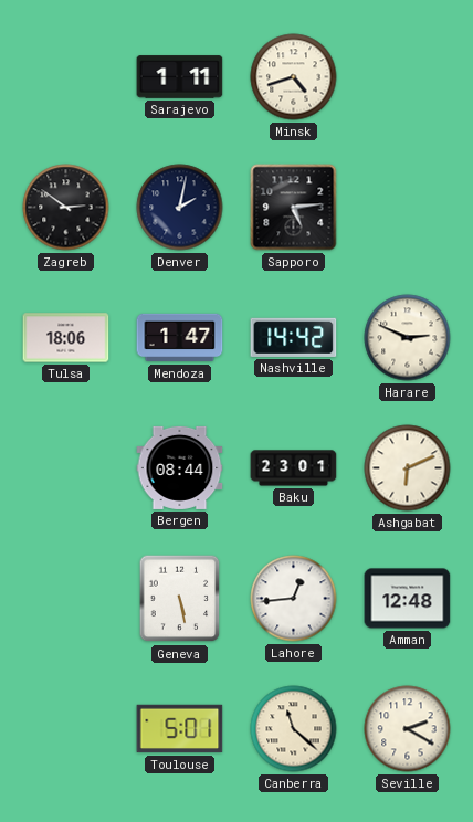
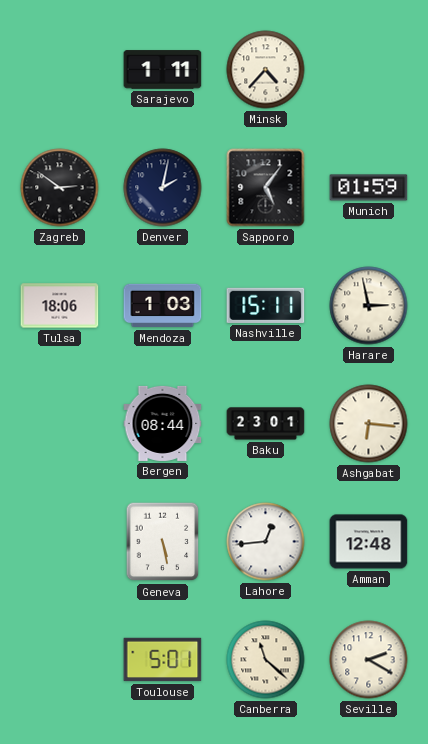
Minsk: 4:42 -> 4:37
Sapporo: 5:14 -> 5:06
Munich: none -> 01:59
Mendoza: 1:47 -> 1:03
Nashville: 14:42 -> 15:11
Harare: 2:49 -> 2:58
Ashgabat: 6:11 -> 6:16
